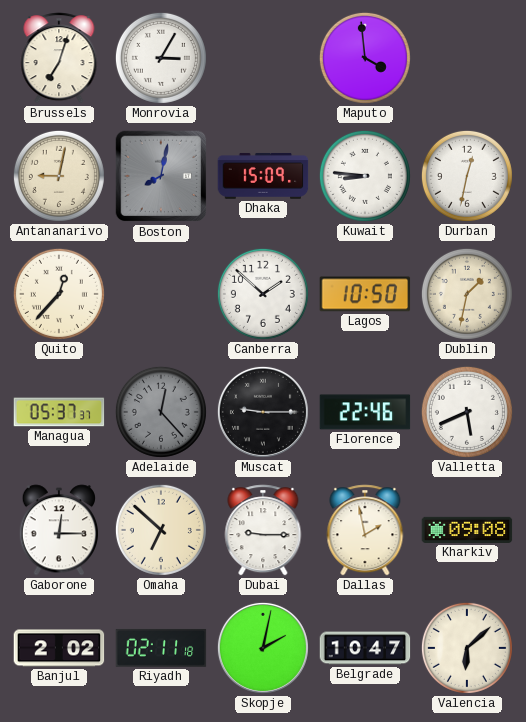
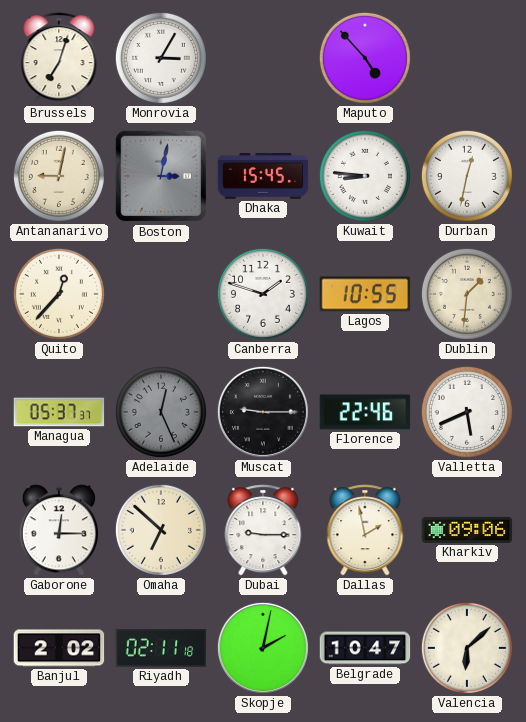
Maputo: 3:59 -> 4:53
Boston: 8:02 -> 3:02
Dhaka: 15:09 -> 15:45
Canberra: 1:52 -> 1:48
Lagos: 10:50 -> 10:55
Dublin: 1:32 -> 1:31
Adelaide: 12:23 -> 12:26
Kharkiv: 09:08 -> 09:06
